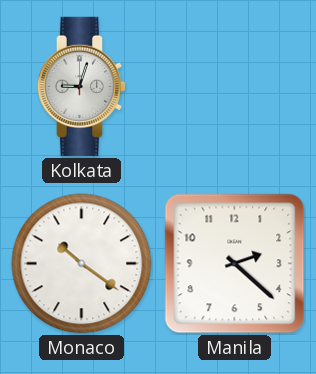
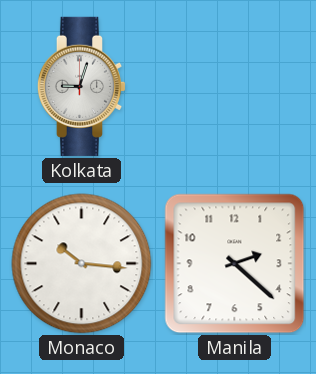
Monaco: 10:21 -> 10:16
